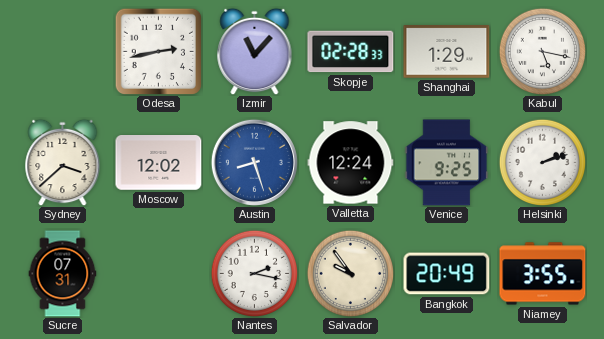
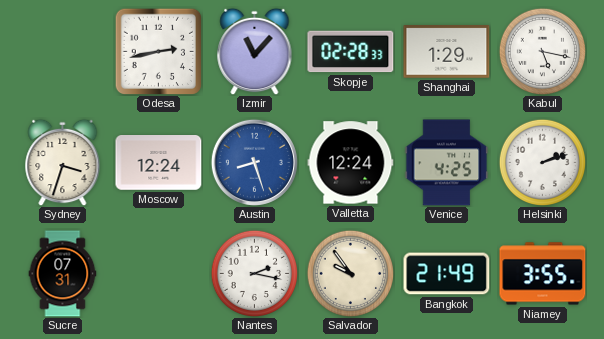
Sydney: 3:38 -> 3:33
Moscow: 12:02 -> 12:24
Venice: 9:25 -> 4:25
Bangkok: 20:49 -> 21:49
